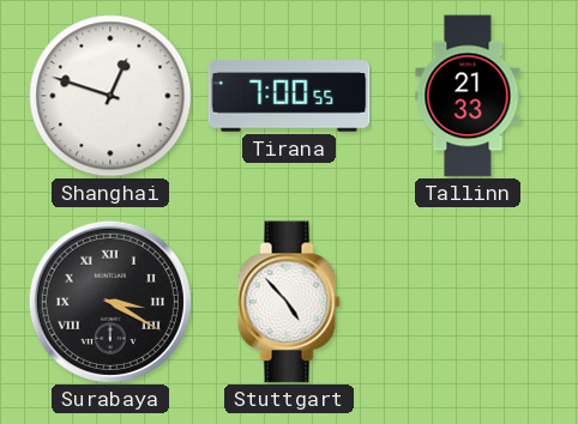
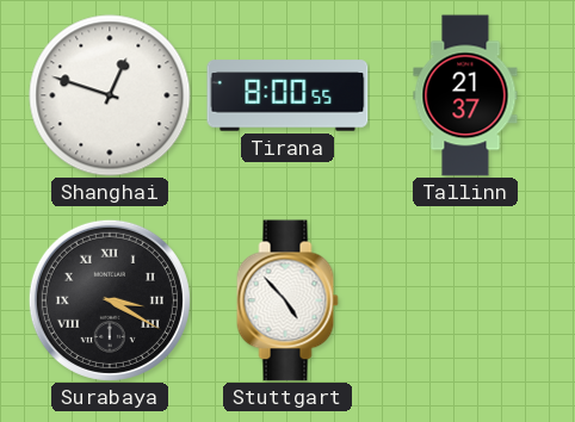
Tirana: 7:00 -> 8:00
Tallinn: 21:33 -> 21:37
